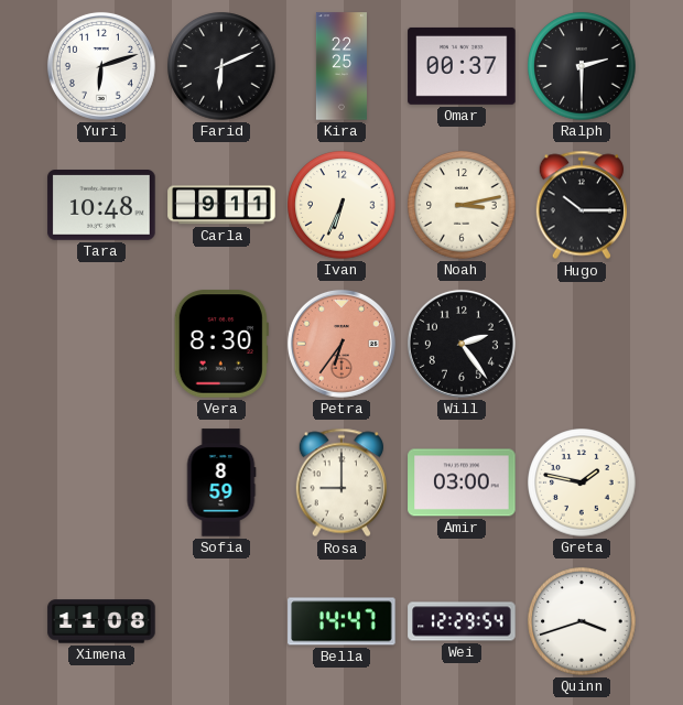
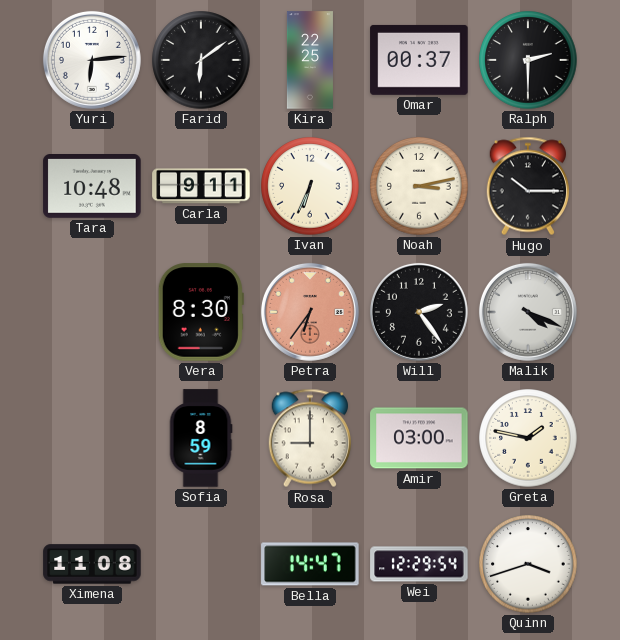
Yuri: 6:12 -> 6:14
Farid: 6:11 -> 6:09
Malik: none -> 4:19
